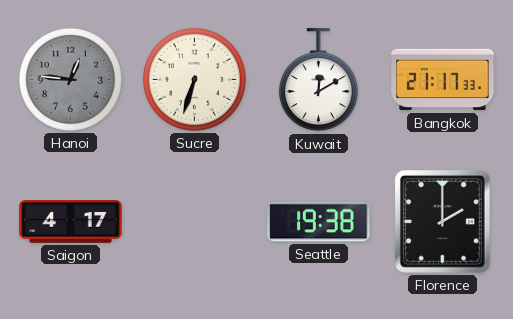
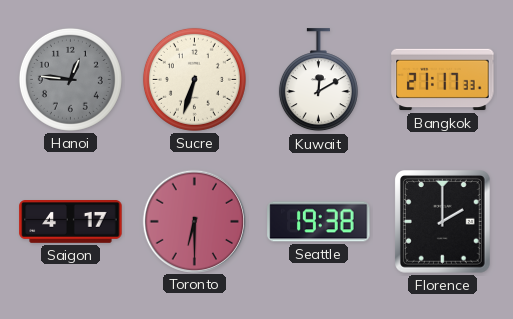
Toronto: none -> 6:30
